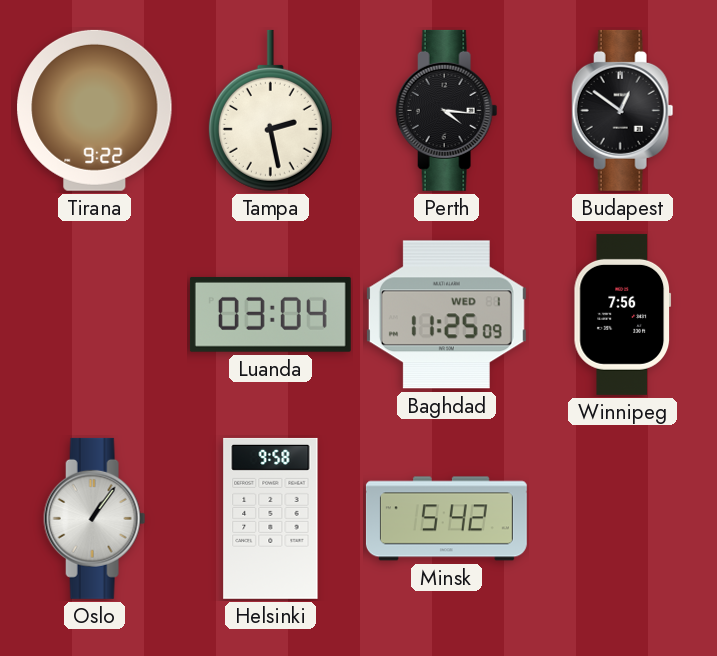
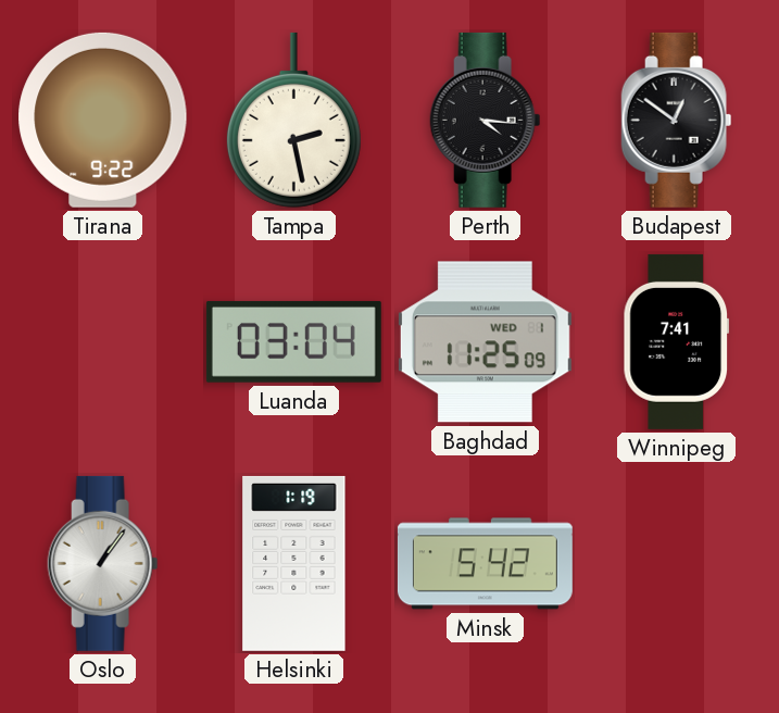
Winnipeg: 7:56 -> 7:41
Helsinki: 9:58 -> 1:19
